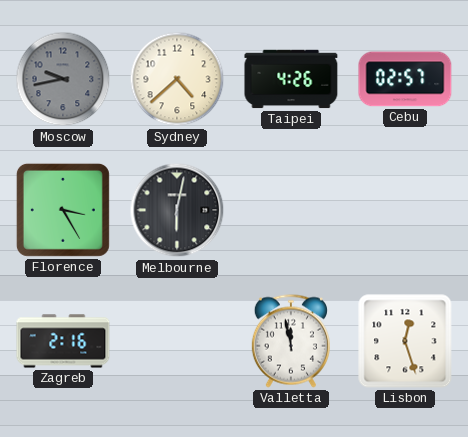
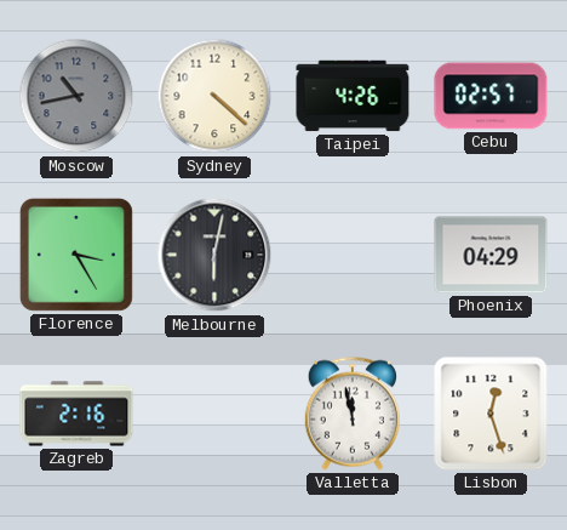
Moscow: 9:43 -> 10:43
Sydney: 4:38 -> 4:22
Phoenix: none -> 04:29
